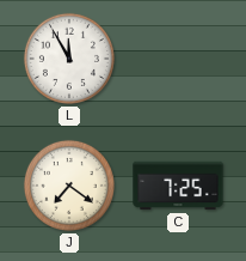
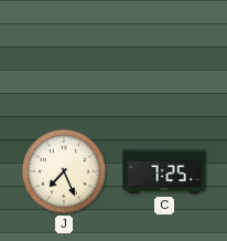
L: 11:55 -> none
J: 7:21 -> 7:26
